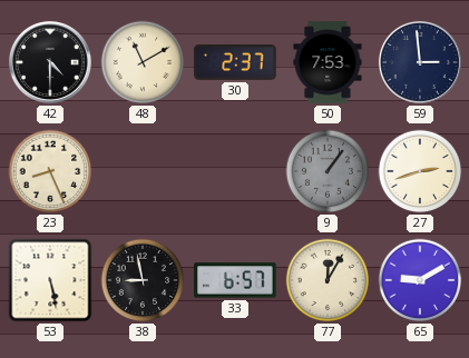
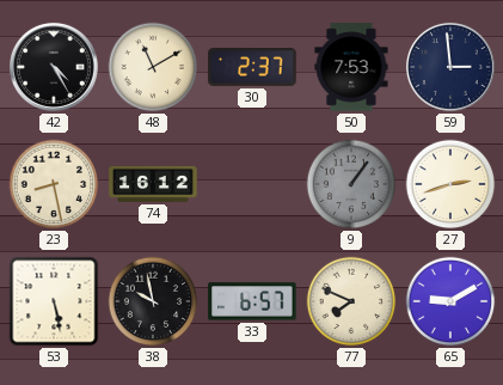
42: 4:30 -> 4:25
23: 8:26 -> 8:28
74: none -> 16:12
38: 8:58 -> 9:58
77: 12:05 -> 7:49
